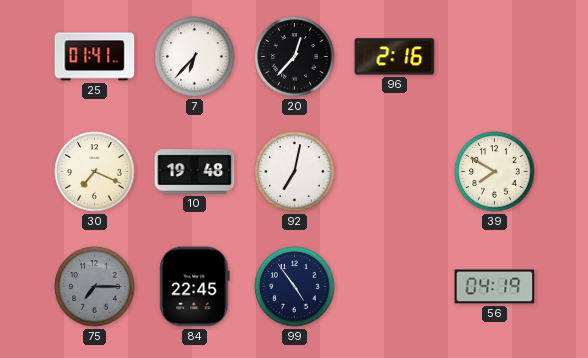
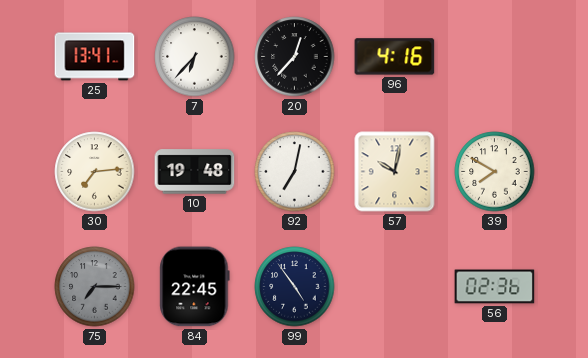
25: 01:41 -> 13:41
96: 2:16 -> 4:16
30: 7:19 -> 7:14
57: none -> 10:02
56: 04:19 -> 02:36
